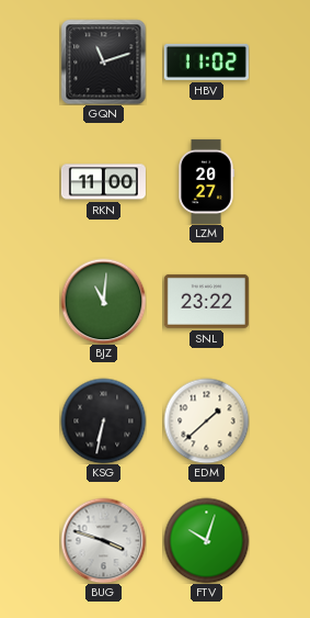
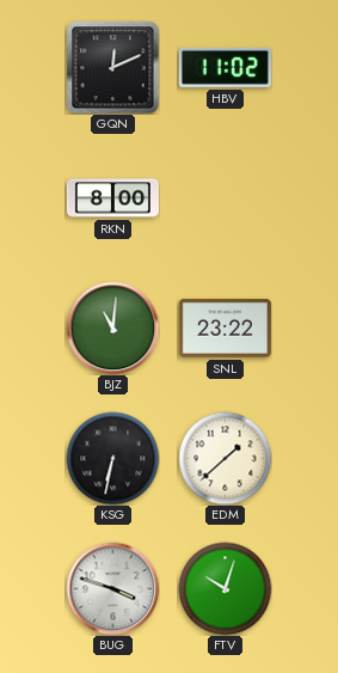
GQN: 11:12 -> 12:11
RKN: 11:00 -> 8:00
LZM: 20:27 -> none
